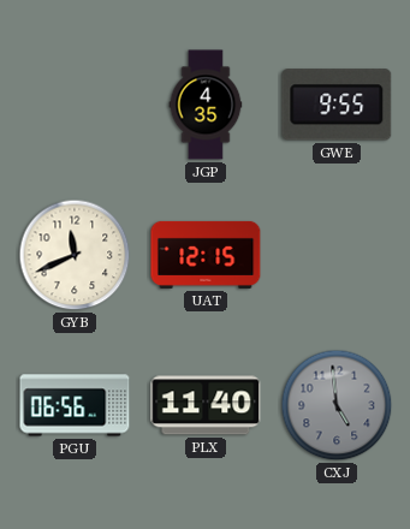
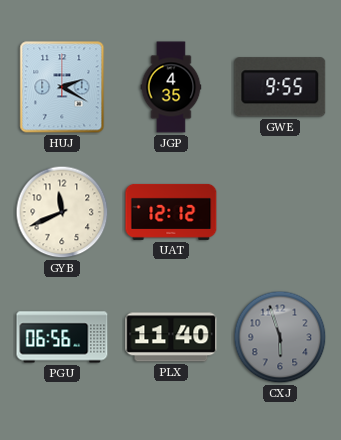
HUJ: none -> 2:20
UAT: 12:15 -> 12:12
CXJ: 4:59 -> 5:57
